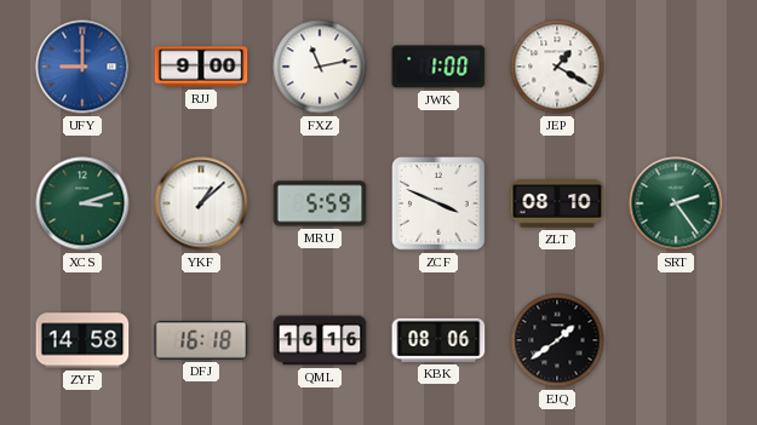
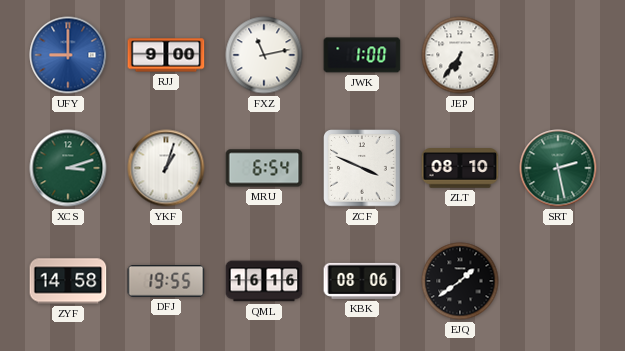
JEP: 1:20 -> 6:36
YKF: 1:08 -> 1:03
MRU: 5:59 -> 6:54
SRT: 2:24 -> 2:28
DFJ: 16:18 -> 19:55
